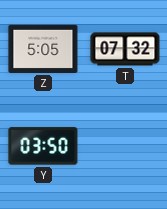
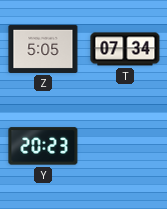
T: 07:32 -> 07:34
Y: 03:50 -> 20:23
